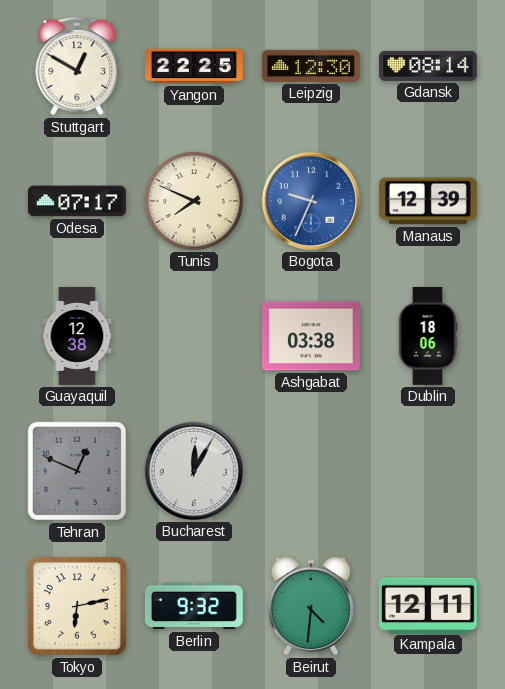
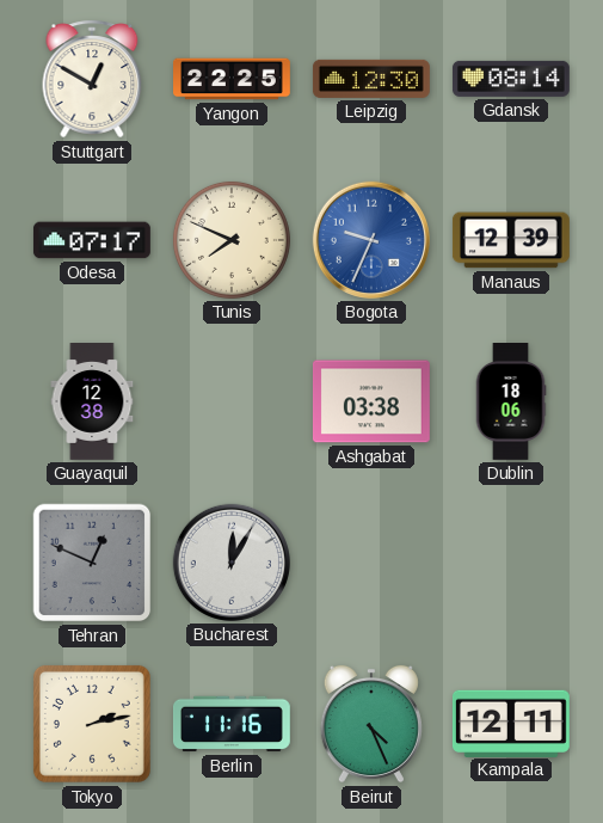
Tokyo: 6:13 -> 2:13
Berlin: 9:32 -> 11:16
Beirut: 4:31 -> 4:26
